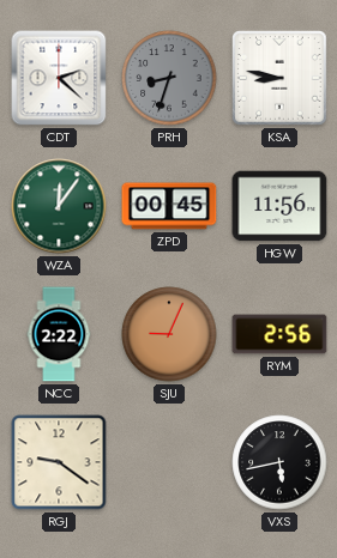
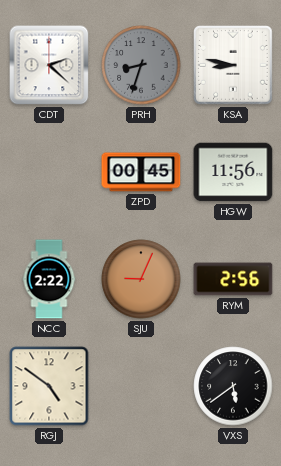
WZA: 12:06 -> none
RGJ: 9:21 -> 4:51
VXS: 5:43 -> 5:39
